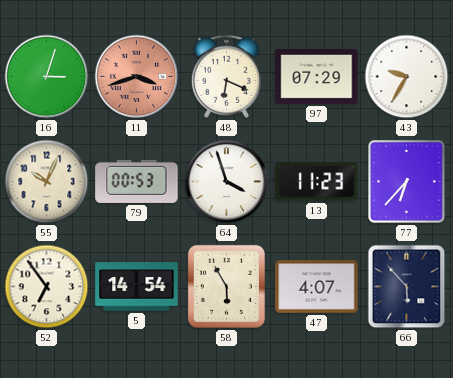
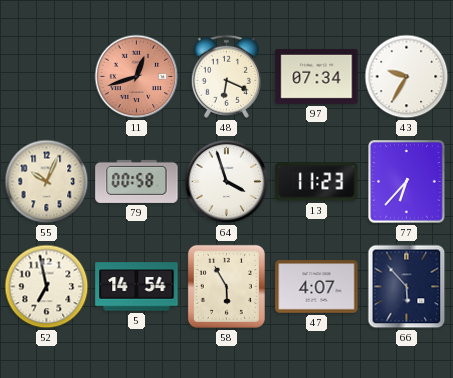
16: 3:03 -> none
11: 3:42 -> 12:42
97: 07:29 -> 07:34
79: 00:53 -> 00:58
52: 6:54 -> 6:58
